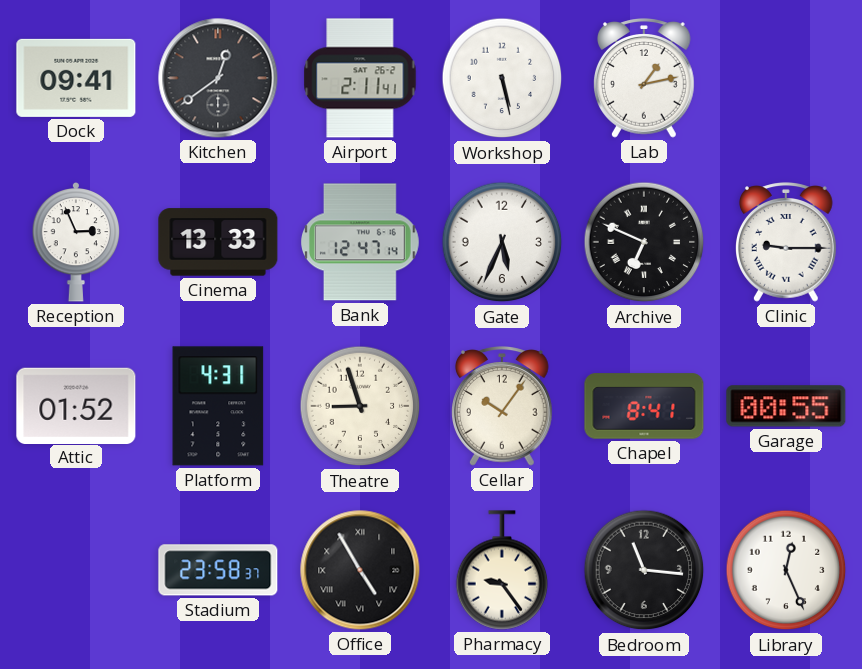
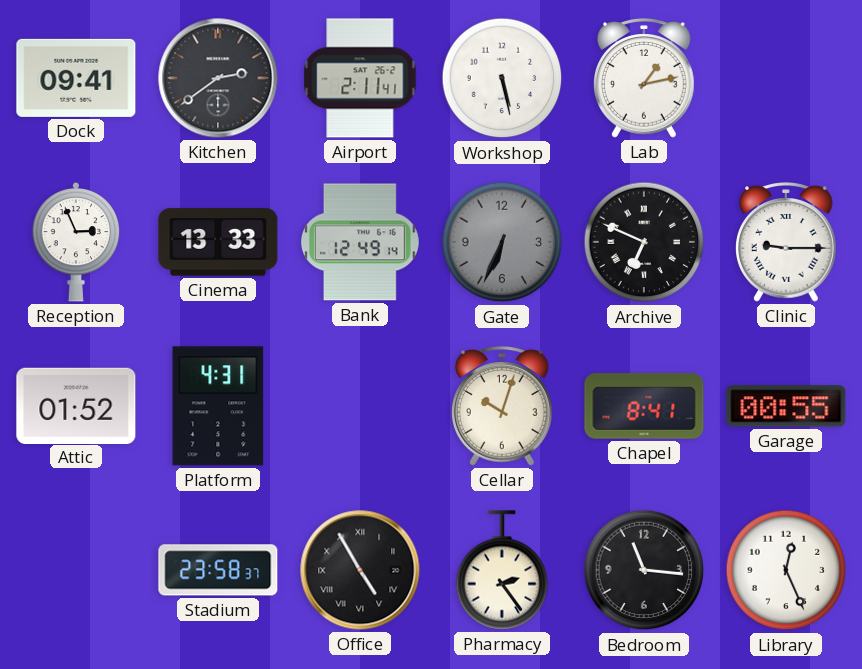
Kitchen: 12:39 -> 2:39
Bank: 12:47 -> 12:49
Gate: 5:34 -> 6:34
Gate dial: white -> grey
Theatre: 8:57 -> none
Cellar: 10:06 -> 10:03
Pharmacy: 9:24 -> 2:24
